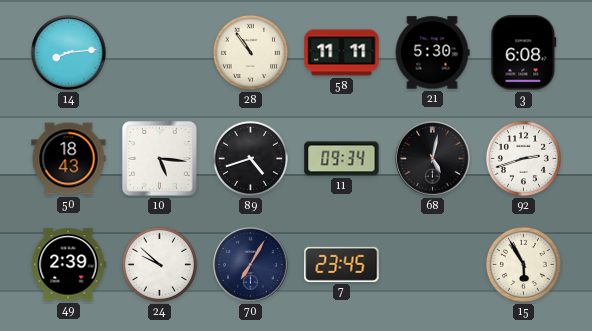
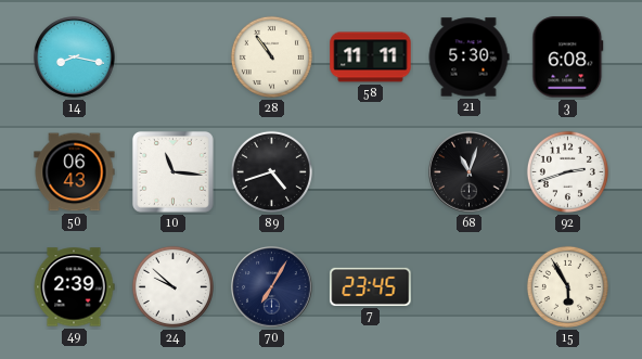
14: 8:14 -> 8:17
50: 18:43 -> 06:43
10: 5:16 -> 11:16
11: 09:34 -> none
68: 5:02 -> 11:03
